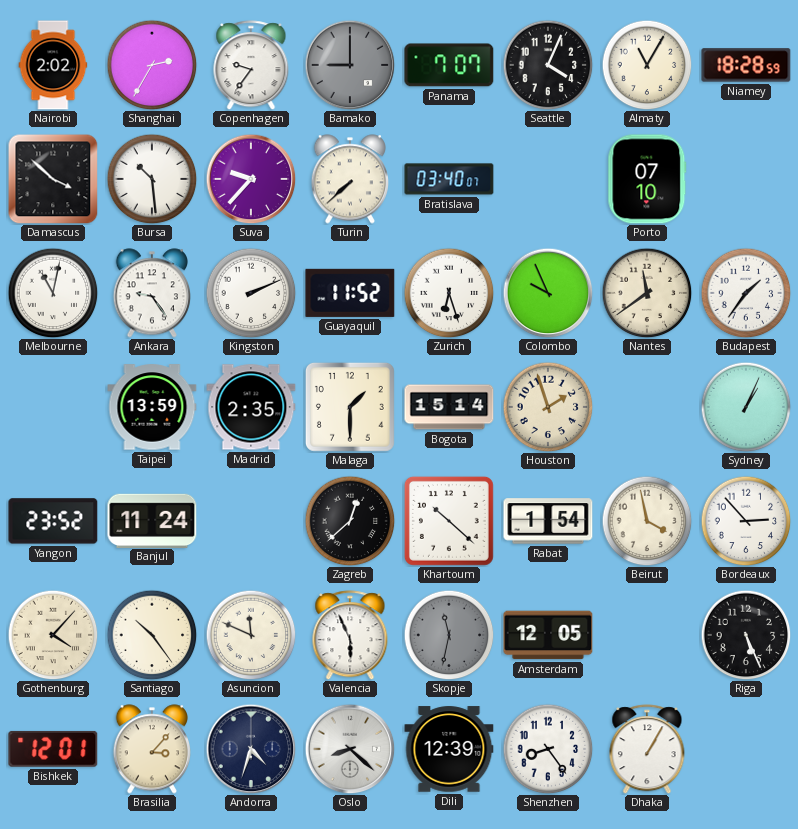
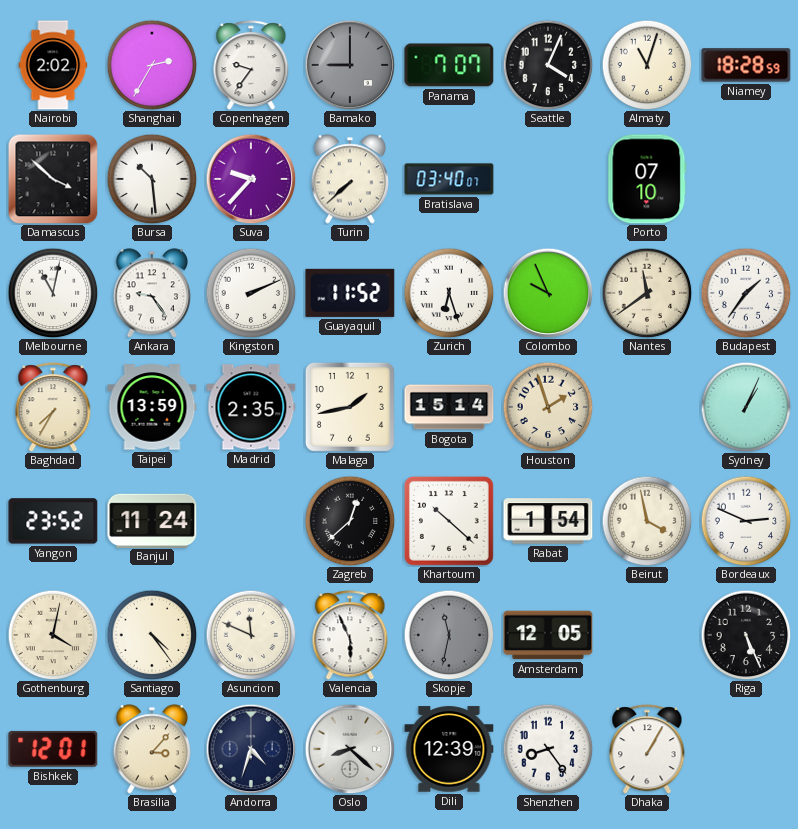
Almaty: 11:05 -> 11:03
Baghdad: none -> 7:35
Malaga: 1:30 -> 1:43
Bordeaux: 2:53 -> 2:49
Gothenburg: 4:07 -> 4:02
Santiago: 10:24 -> 4:24
